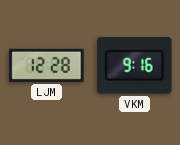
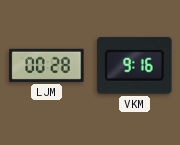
LJM: 12:28 -> 00:28
